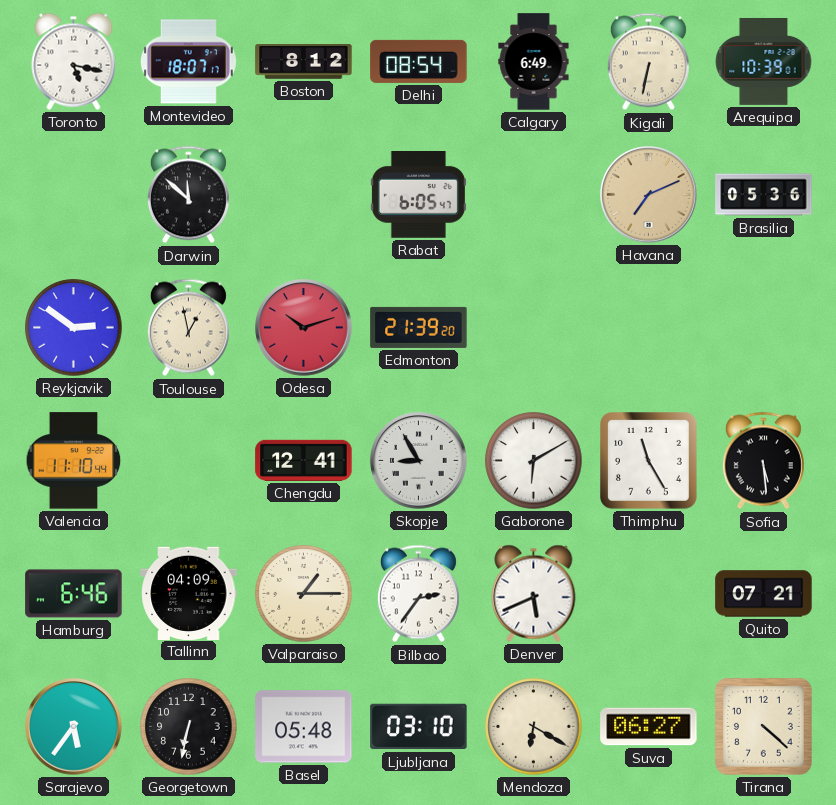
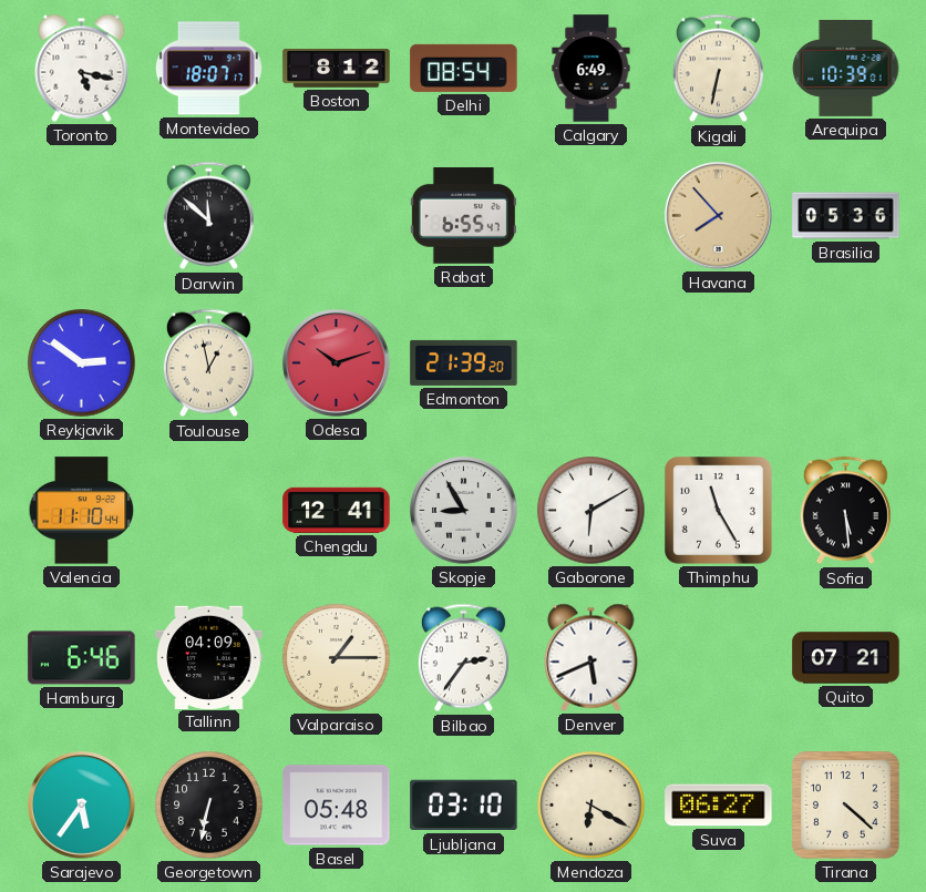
Rabat: 6:05 -> 6:55
Havana: 7:11 -> 7:53
